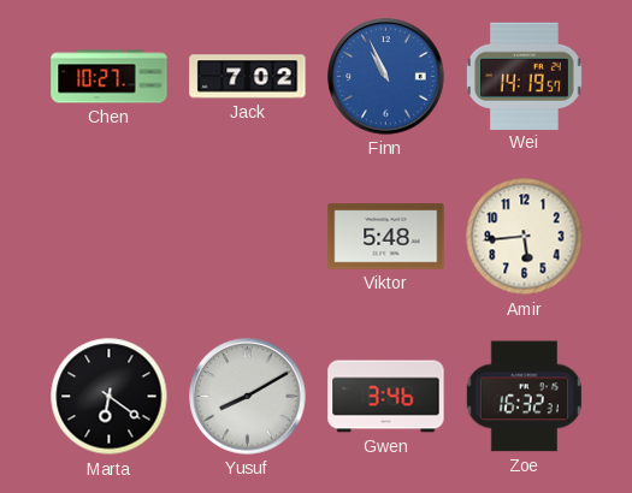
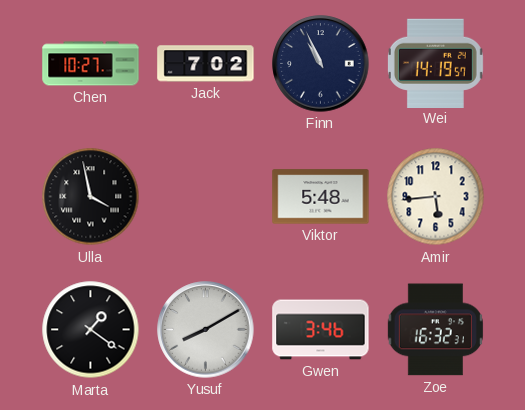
Finn dial: blue -> navy
Ulla: none -> 3:58
Marta: 6:21 -> 1:21
